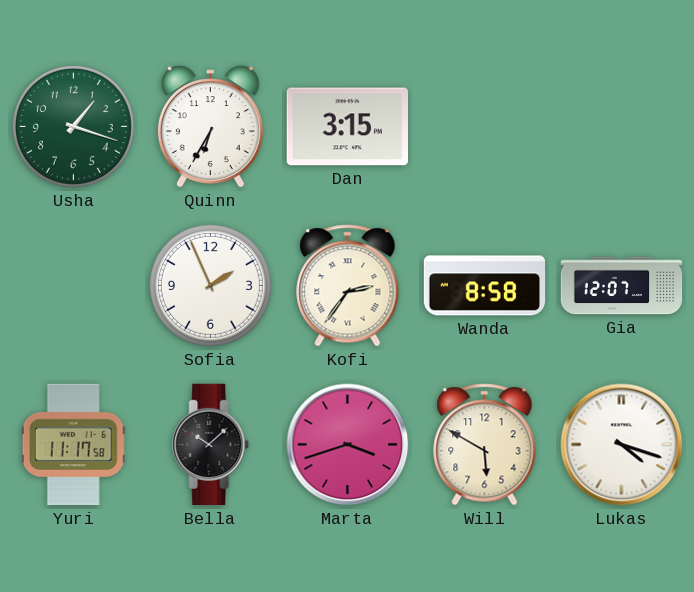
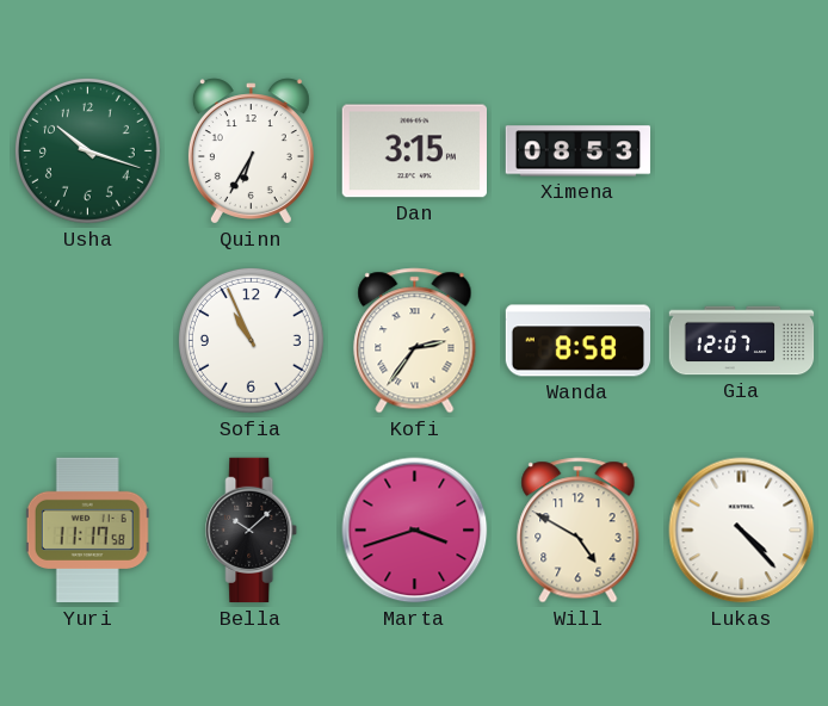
Usha: 1:18 -> 10:18
Ximena: none -> 08:53
Sofia: 1:56 -> 10:56
Will: 5:50 -> 4:50
Lukas: 4:18 -> 4:23
